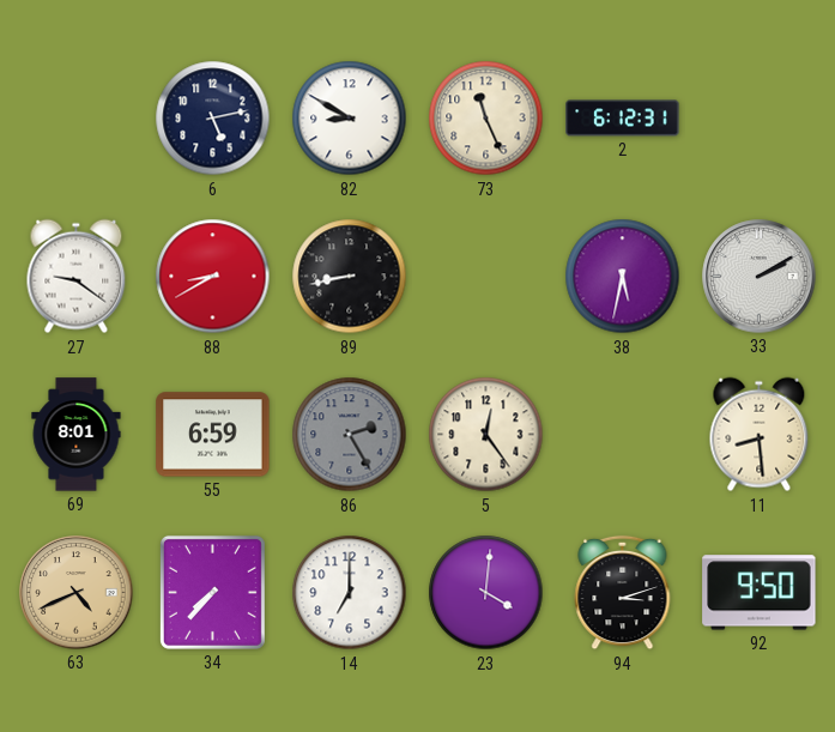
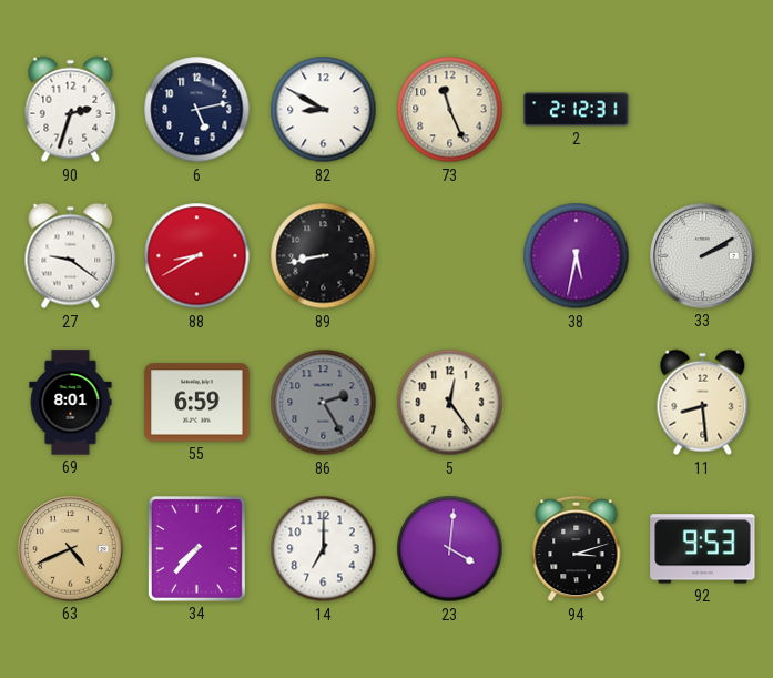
90: none -> 2:33
2: 6:12 -> 2:12
92: 9:50 -> 9:53
